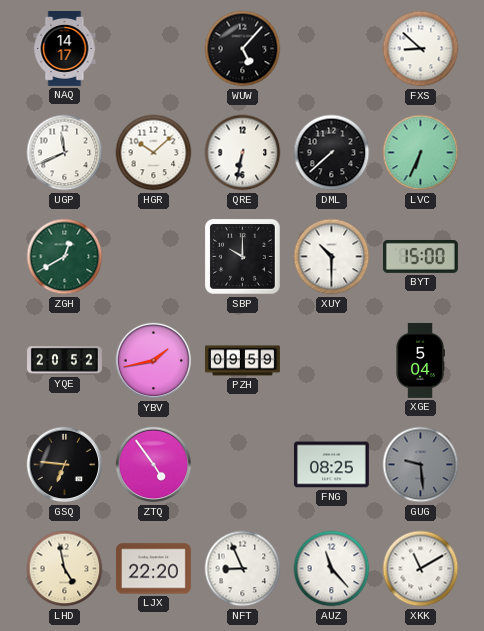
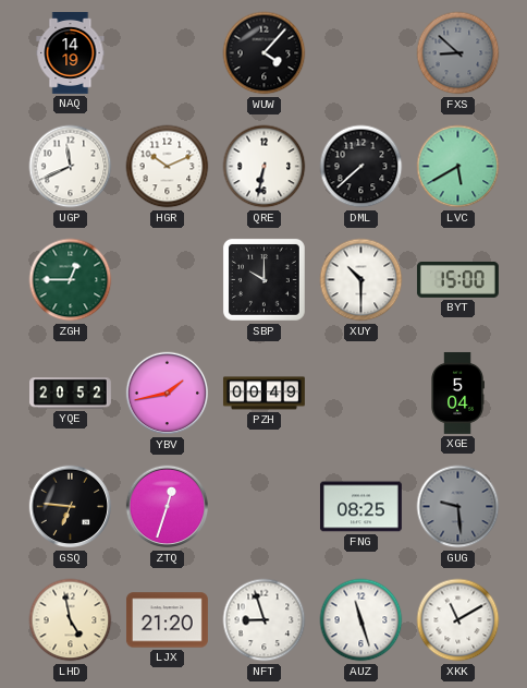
NAQ: 14:17 -> 14:19
WUW: 5:07 -> 4:07
FXS dial: white -> grey
HGR: 10:08 -> 10:11
LVC: 6:34 -> 5:40
ZGH: 12:40 -> 12:45
PZH: 09:59 -> 00:49
ZTQ: 4:54 -> 12:33
LJX: 22:20 -> 21:20
NFT: 8:56 -> 8:57
AUZ: 11:23 -> 11:27
